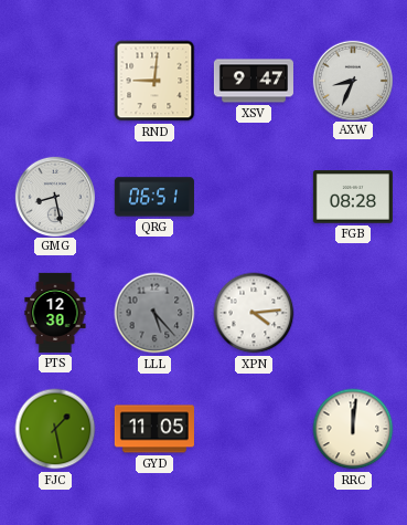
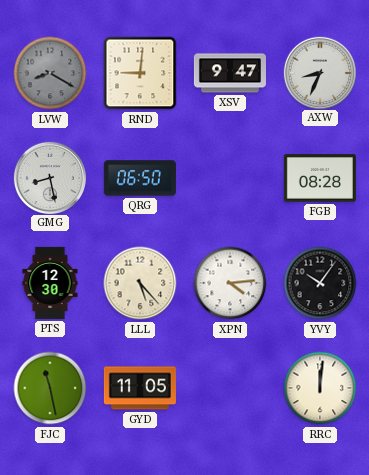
LVW: none -> 8:20
QRG: 06:51 -> 06:50
LLL dial: grey -> cream
YVY: none -> 10:06
FJC: 1:28 -> 11:28
